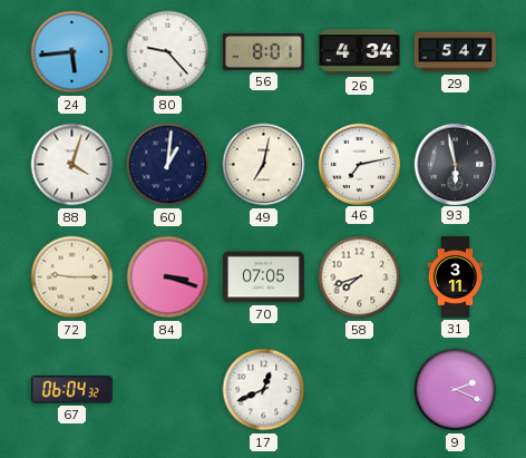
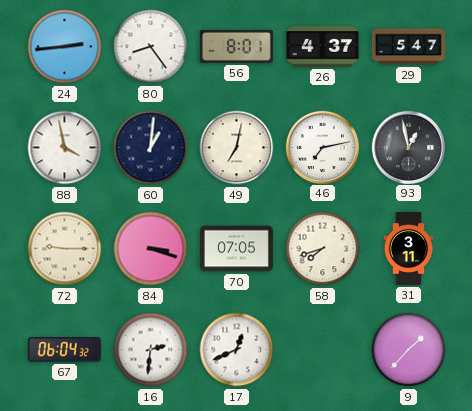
24: 5:44 -> 2:44
80: 9:23 -> 8:24
26: 4:34 -> 4:37
88: 4:03 -> 3:58
93: 5:58 -> 12:58
16: none -> 2:31
9: 2:19 -> 1:37
